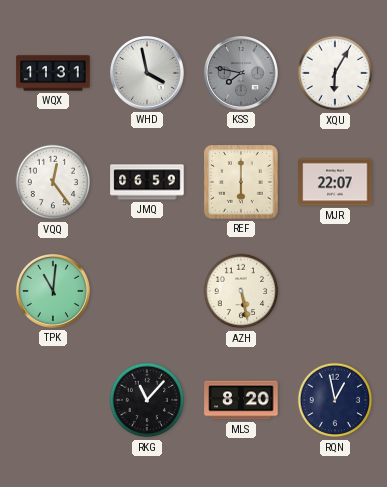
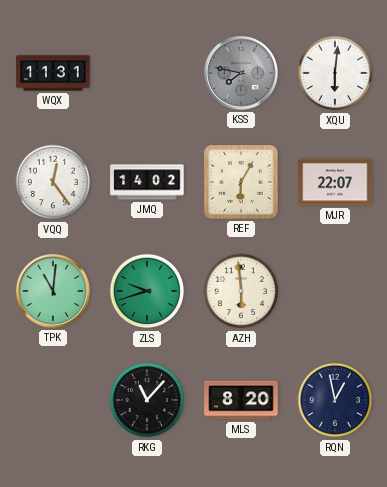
WHD: 3:58 -> none
XQU: 6:05 -> 6:01
JMQ: 06:59 -> 14:02
REF: 6:00 -> 6:05
ZLS: none -> 9:42
AZH: 5:28 -> 5:59
